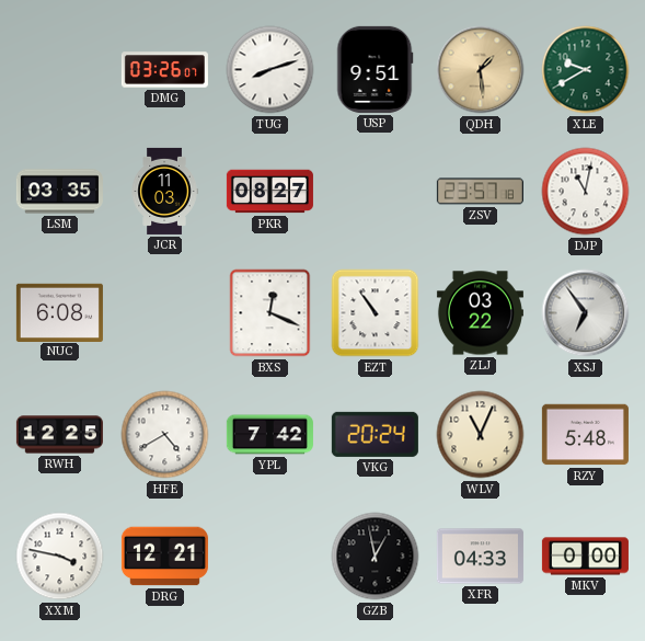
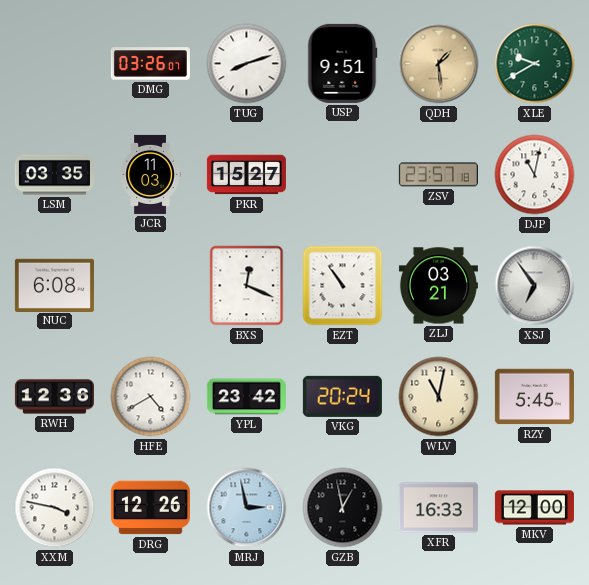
PKR: 08:27 -> 15:27
ZLJ: 03:22 -> 03:21
RWH: 12:25 -> 12:36
YPL: 7:42 -> 23:42
WLV: 11:04 -> 11:02
RZY: 5:48 -> 5:45
DRG: 12:21 -> 12:26
MRJ: none -> 2:58
XFR: 04:33 -> 16:33
MKV: 0:00 -> 12:00
